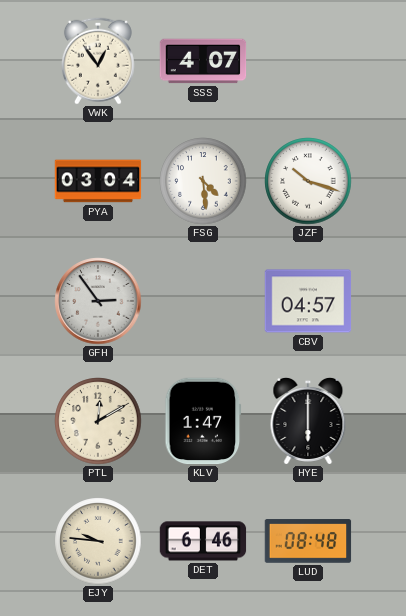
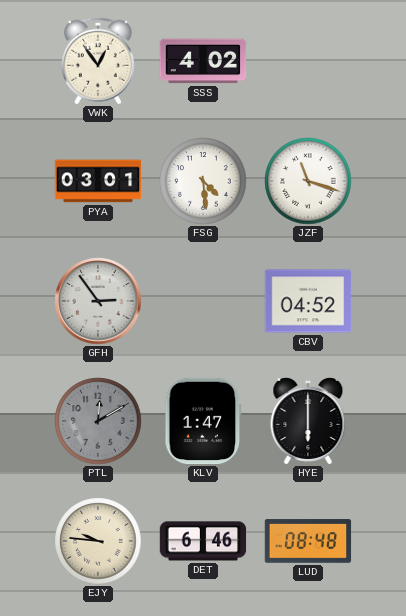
SSS: 4:07 -> 4:02
PYA: 03:04 -> 03:01
JZF: 10:18 -> 11:18
CBV: 04:57 -> 04:52
PTL dial: cream -> grey
